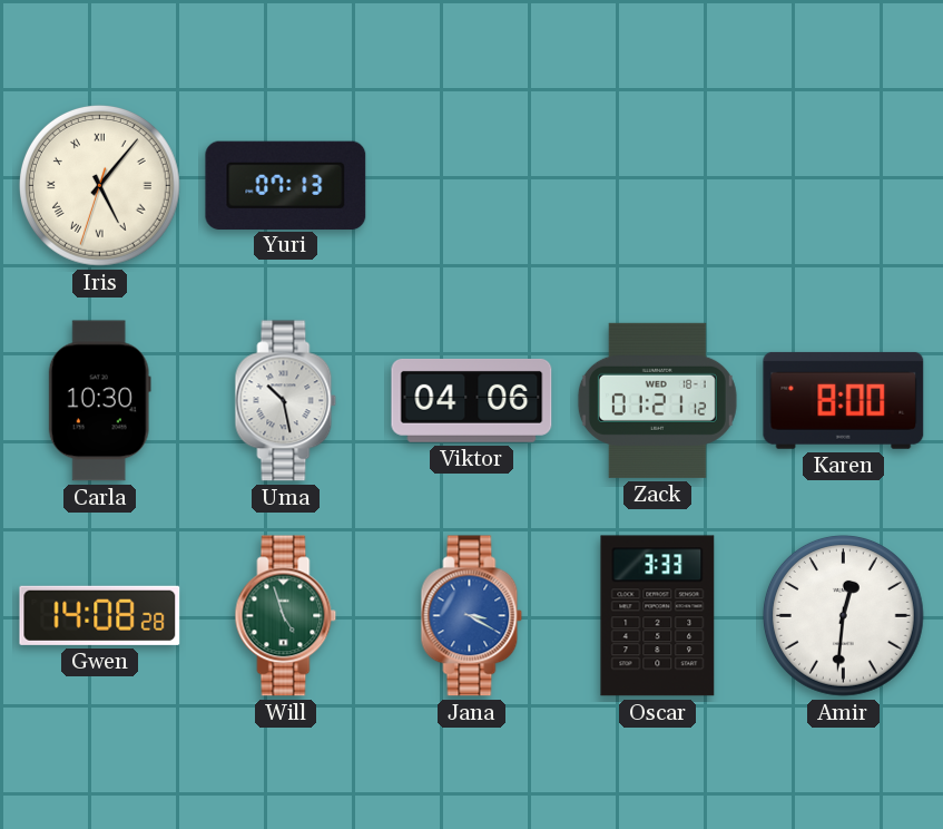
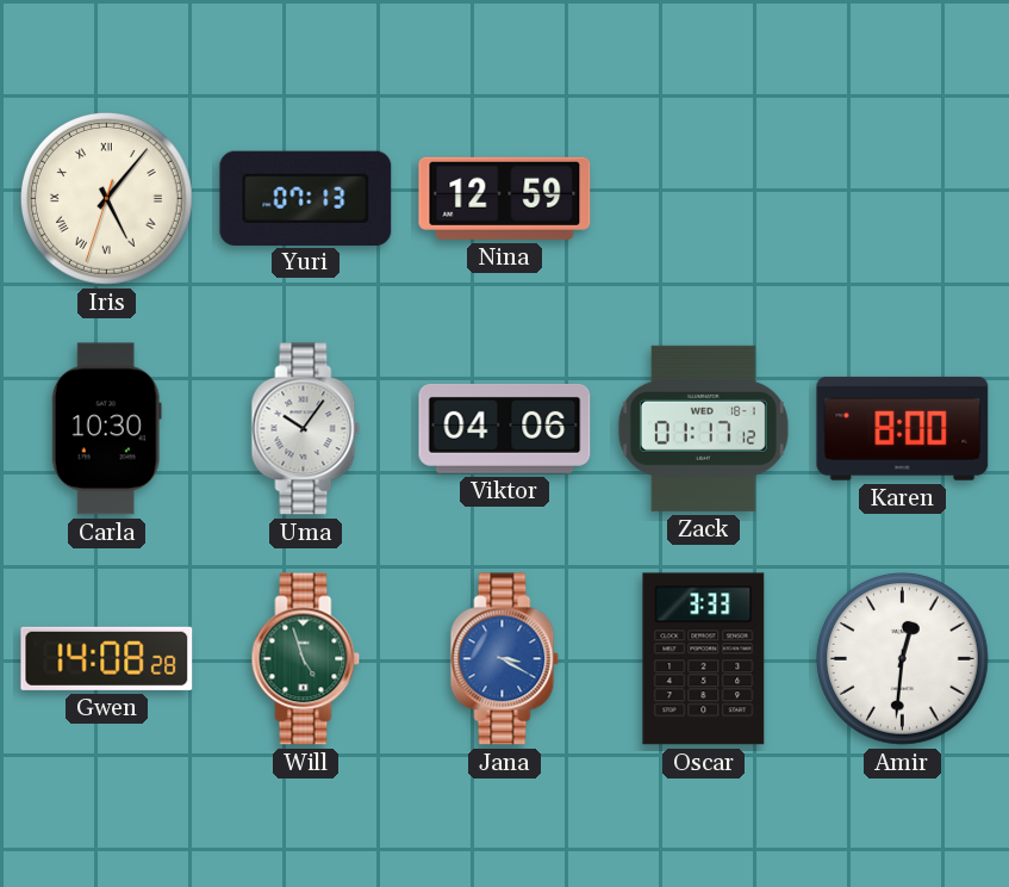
Nina: none -> 12:59
Uma: 10:28 -> 10:06
Zack: 01:21 -> 01:17
